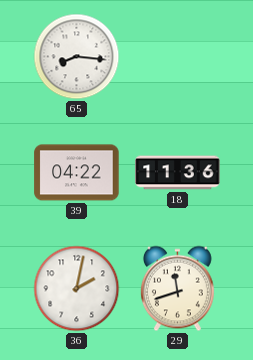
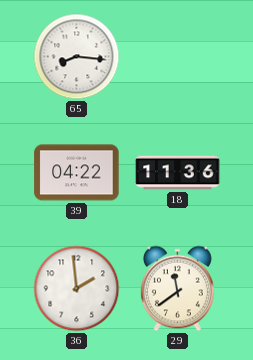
36: 2:02 -> 1:59
29: 11:42 -> 11:39
